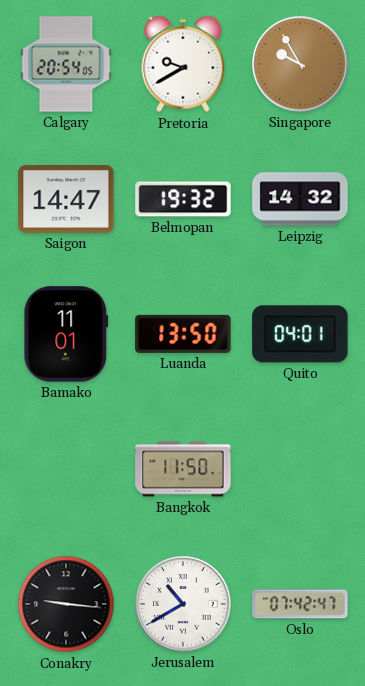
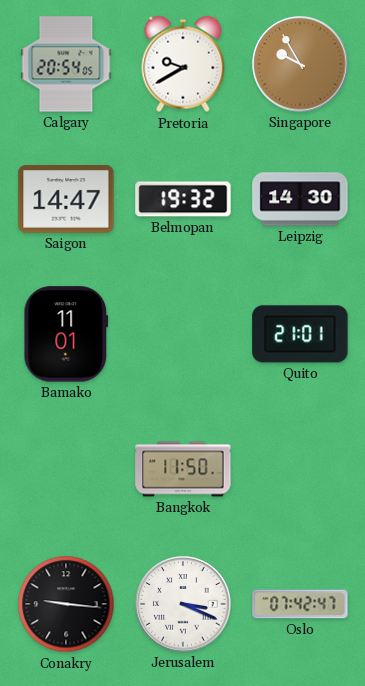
Leipzig: 14:32 -> 14:30
Luanda: 13:50 -> none
Quito: 04:01 -> 21:01
Jerusalem: 10:40 -> 3:19
